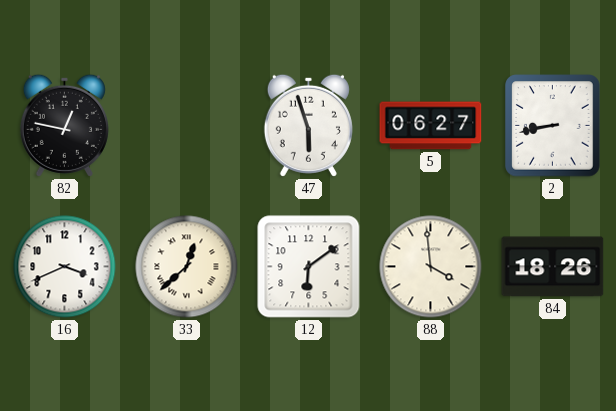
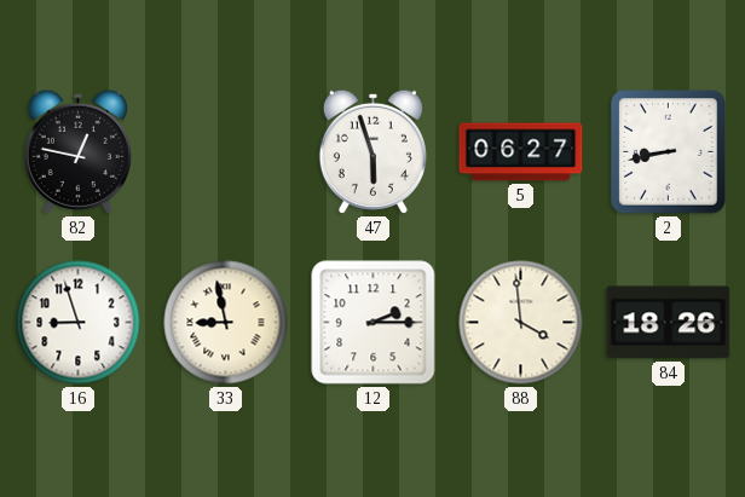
16: 3:41 -> 8:57
33: 12:38 -> 8:58
12: 6:09 -> 2:15
